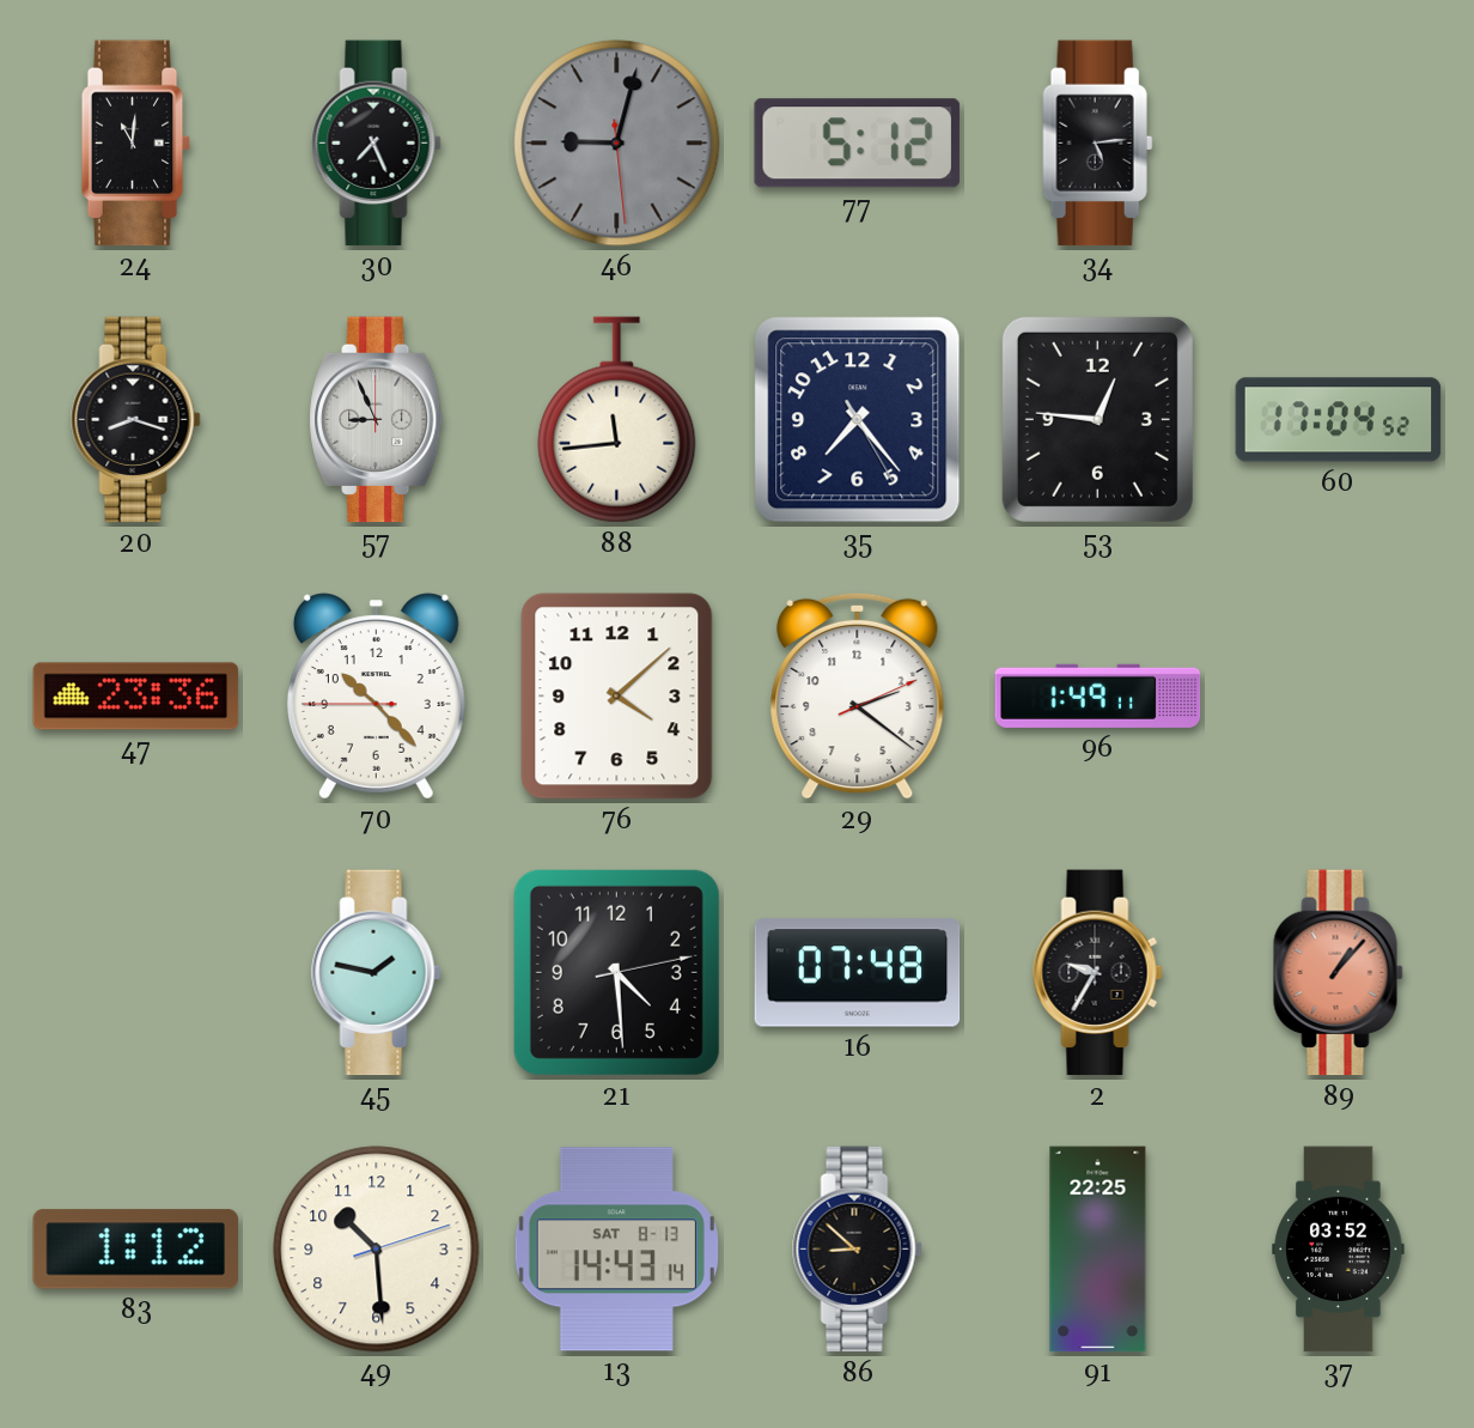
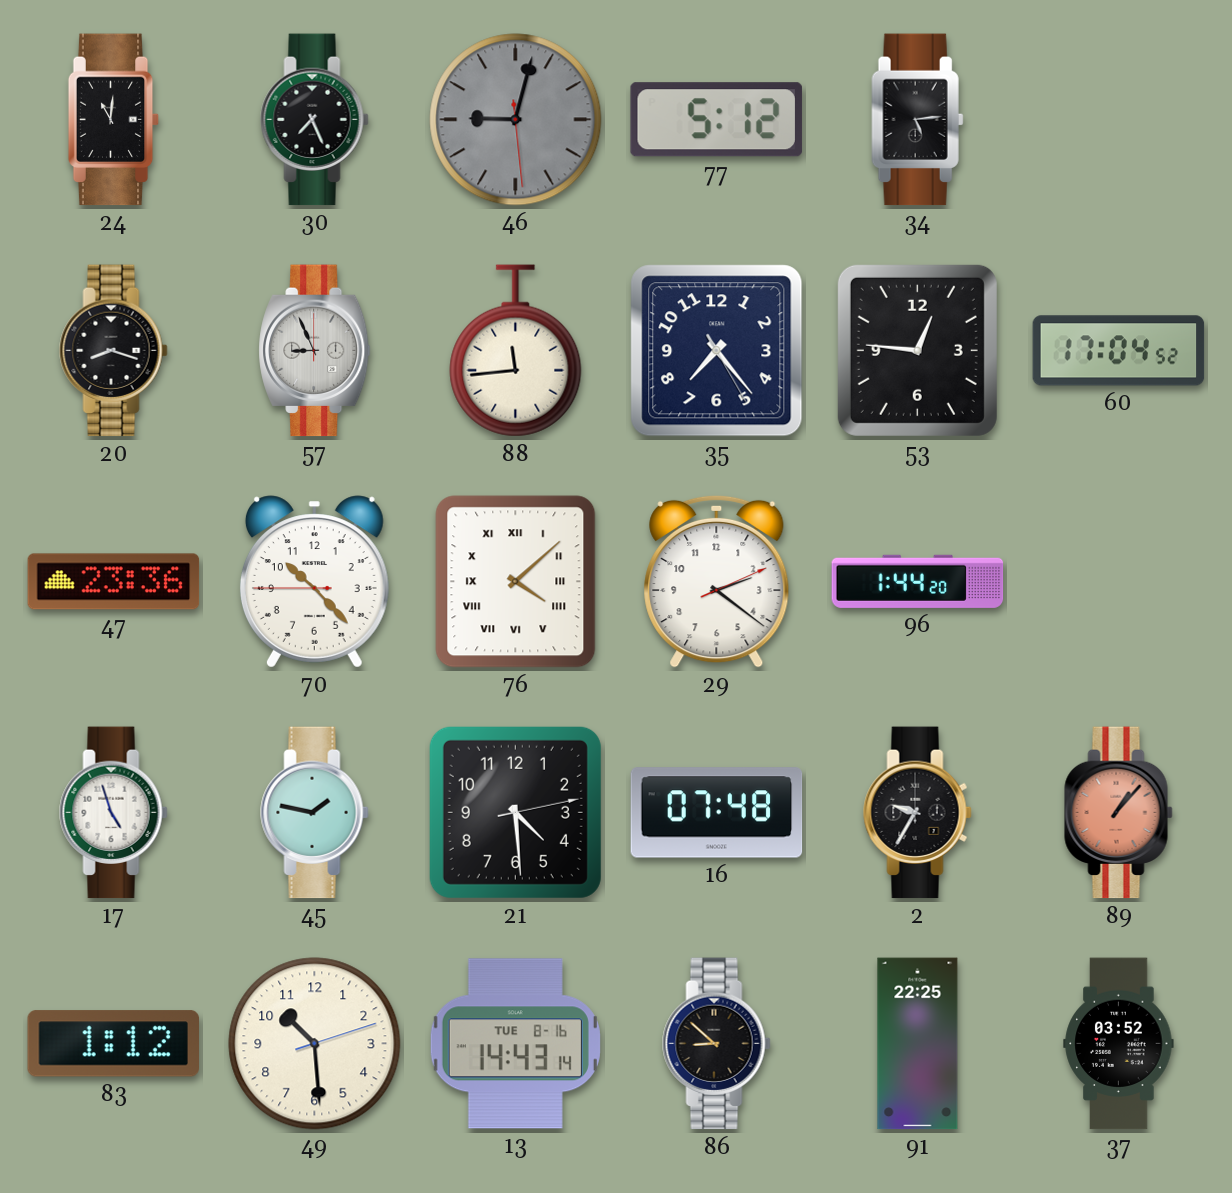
76 numerals: Arabic -> Roman
96: 1:49 -> 1:44
17: none -> 4:57
13 date: SAT 8-13 -> TUE 8-16
